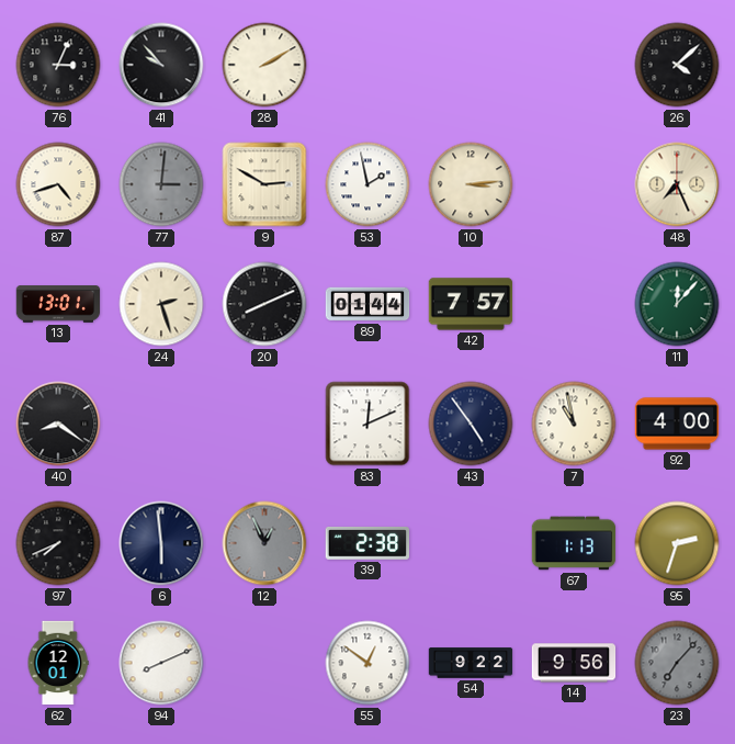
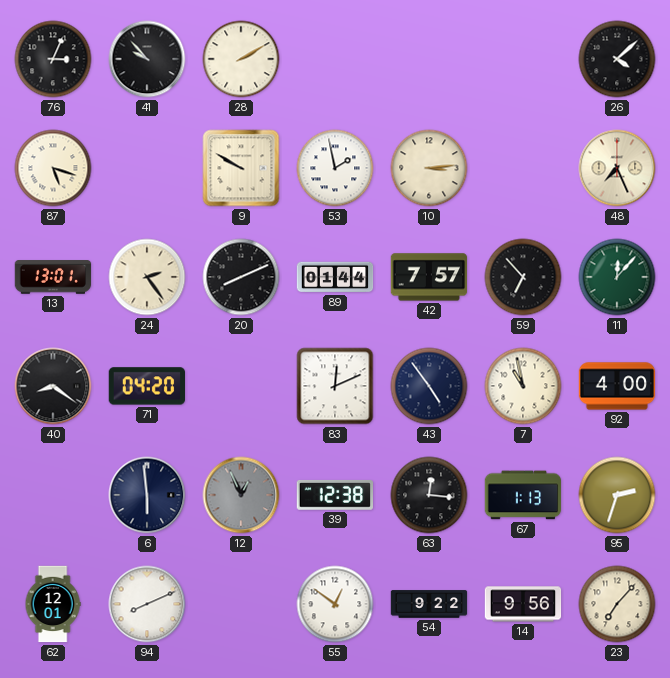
87: 4:42 -> 5:18
77: 3:01 -> none
9: 2:50 -> 9:50
24: 2:27 -> 2:24
59: none -> 6:53
71: none -> 04:20
97: 7:41 -> none
39: 2:38 -> 12:38
63: none -> 12:16
23 dial: grey -> cream
